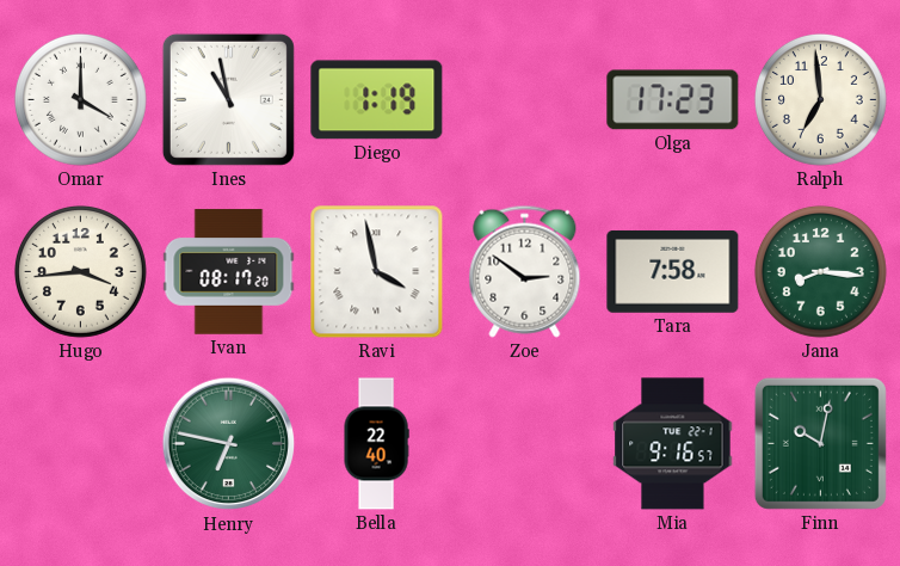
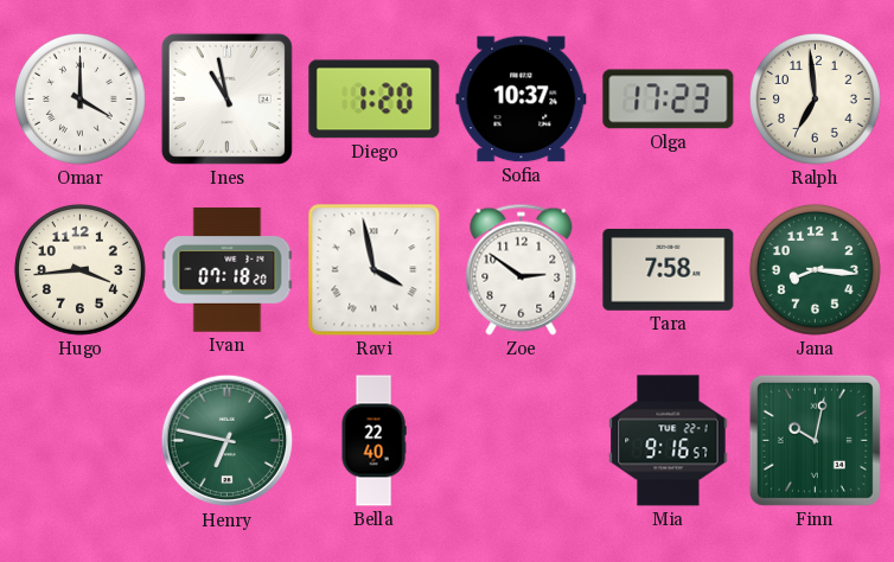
Diego: 1:19 -> 1:20
Sofia: none -> 10:37
Ivan: 08:17 -> 07:18
